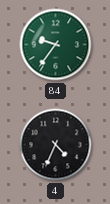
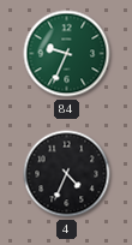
84: 9:36 -> 9:34
